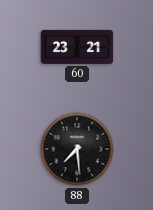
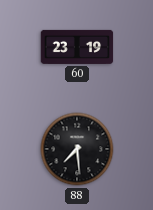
60: 23:21 -> 23:19
